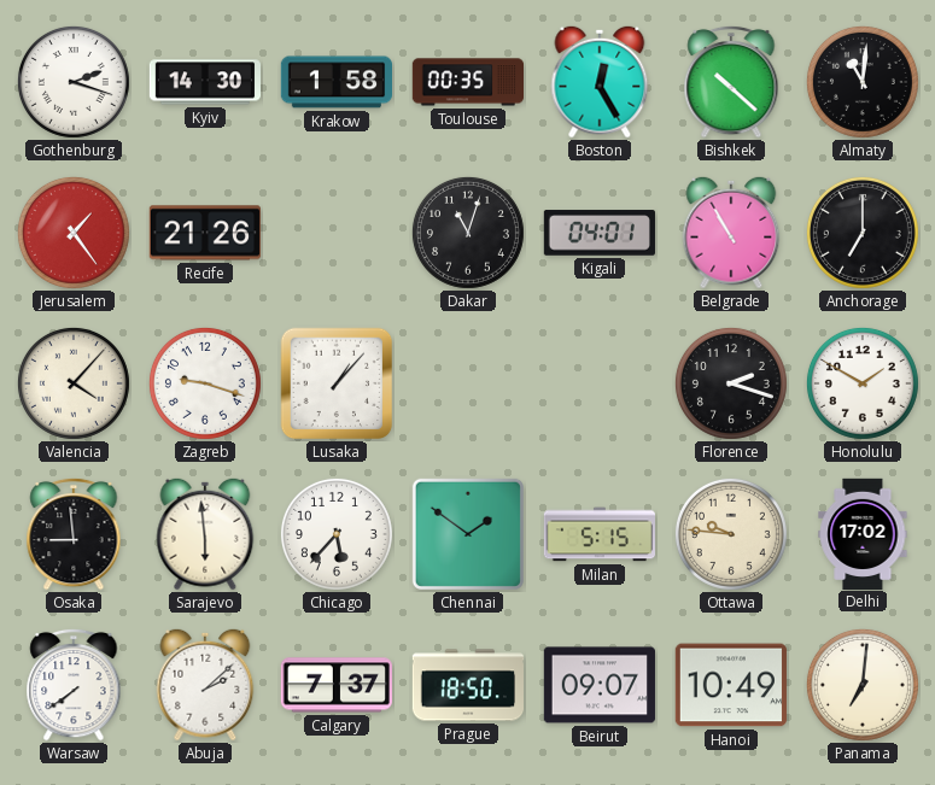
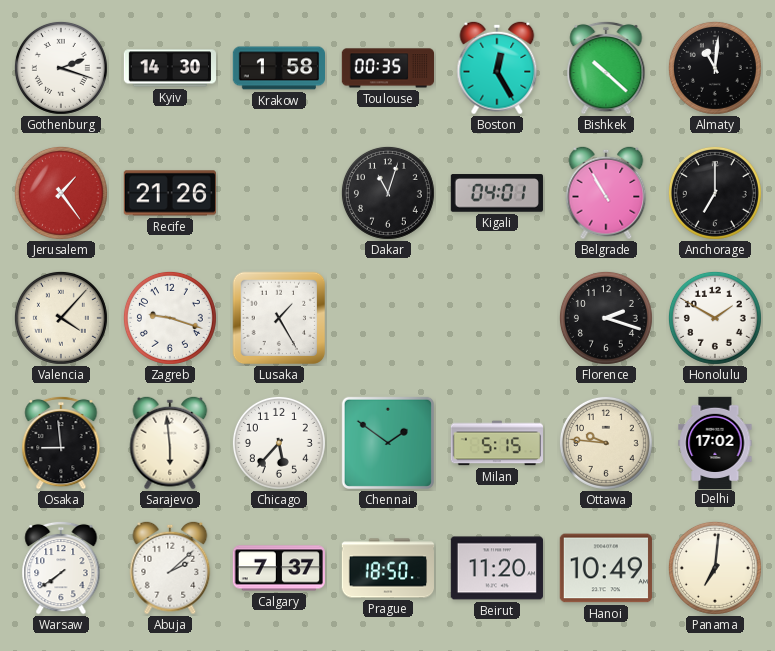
Lusaka: 1:07 -> 1:25
Beirut: 09:07 -> 11:20
